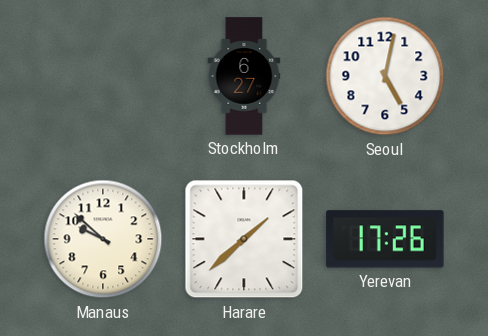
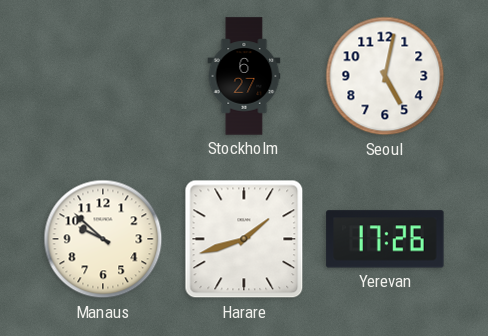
Harare: 1:38 -> 1:42
